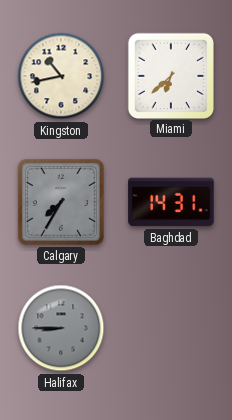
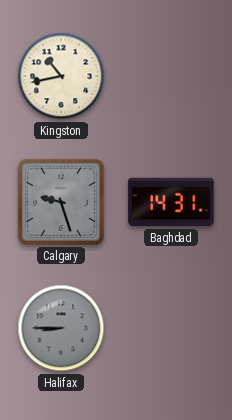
Miami: 6:38 -> none
Calgary: 7:35 -> 9:27
